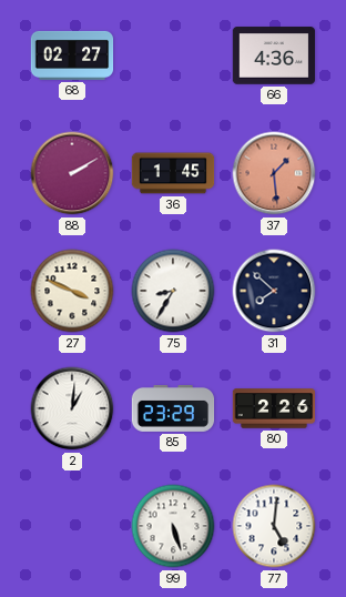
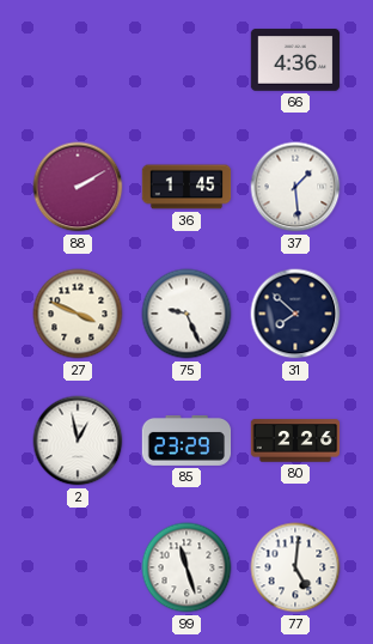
68: 02:27 -> none
37 dial: salmon -> white
75: 8:35 -> 9:26
2: 1:01 -> 12:58
99: 5:27 -> 11:27
